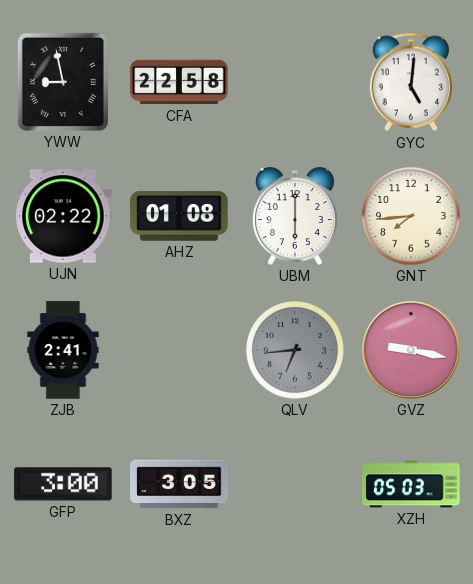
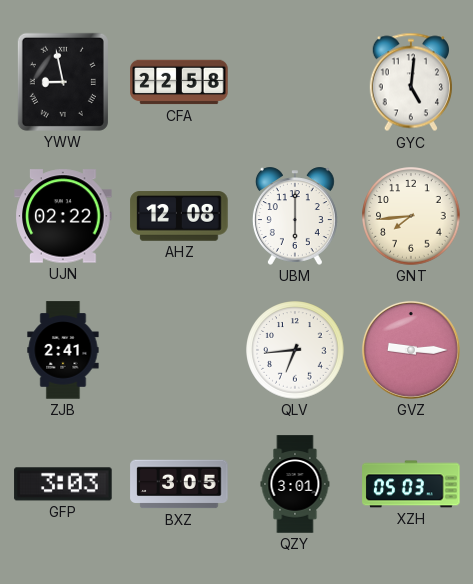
AHZ: 01:08 -> 12:08
QLV dial: grey -> white
GVZ: 9:17 -> 9:15
GFP: 3:00 -> 3:03
QZY: none -> 3:01
